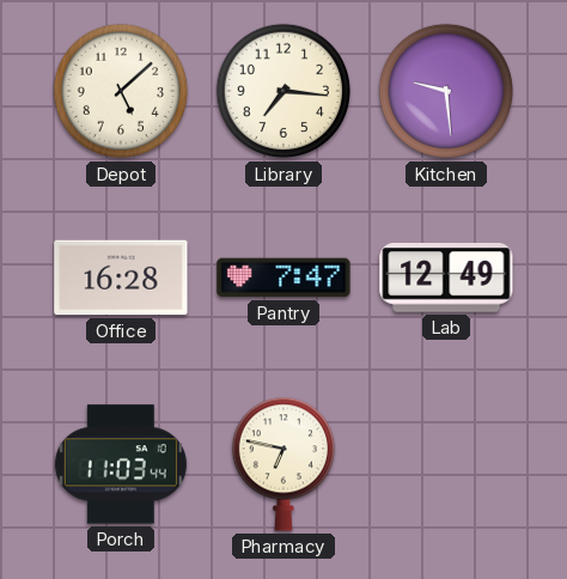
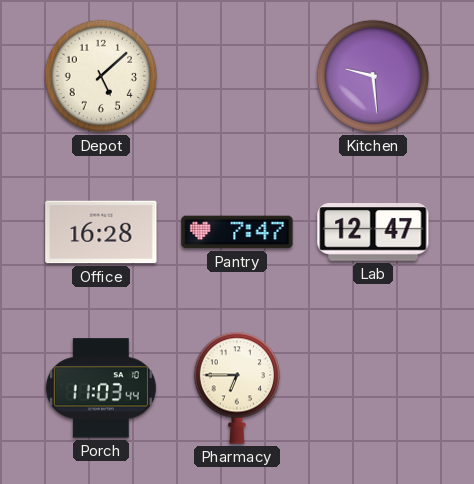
Library: 7:16 -> none
Lab: 12:49 -> 12:47
Pharmacy: 6:47 -> 6:45
